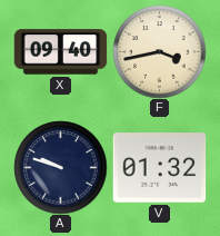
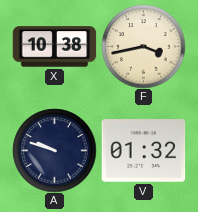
X: 09:40 -> 10:38
